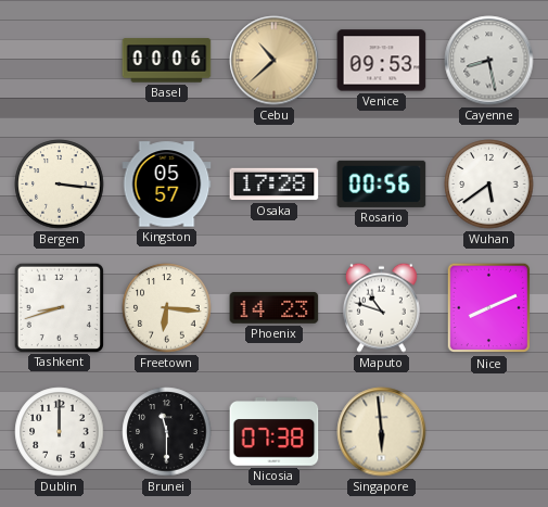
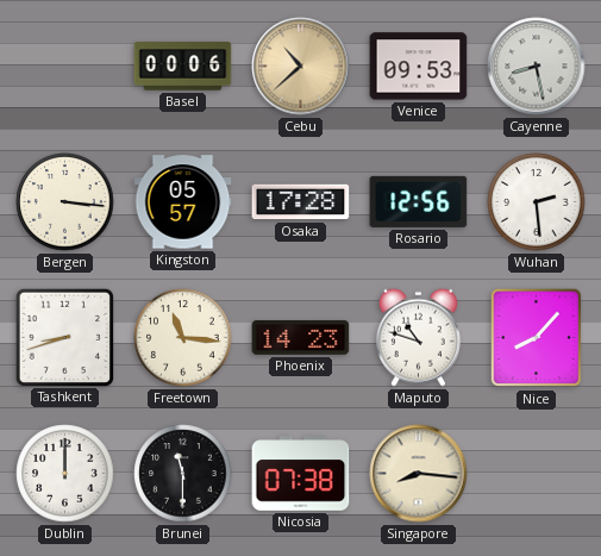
Rosario: 00:56 -> 12:56
Wuhan: 5:39 -> 2:29
Freetown: 6:16 -> 11:16
Nice: 8:11 -> 8:07
Singapore: 5:59 -> 8:16
